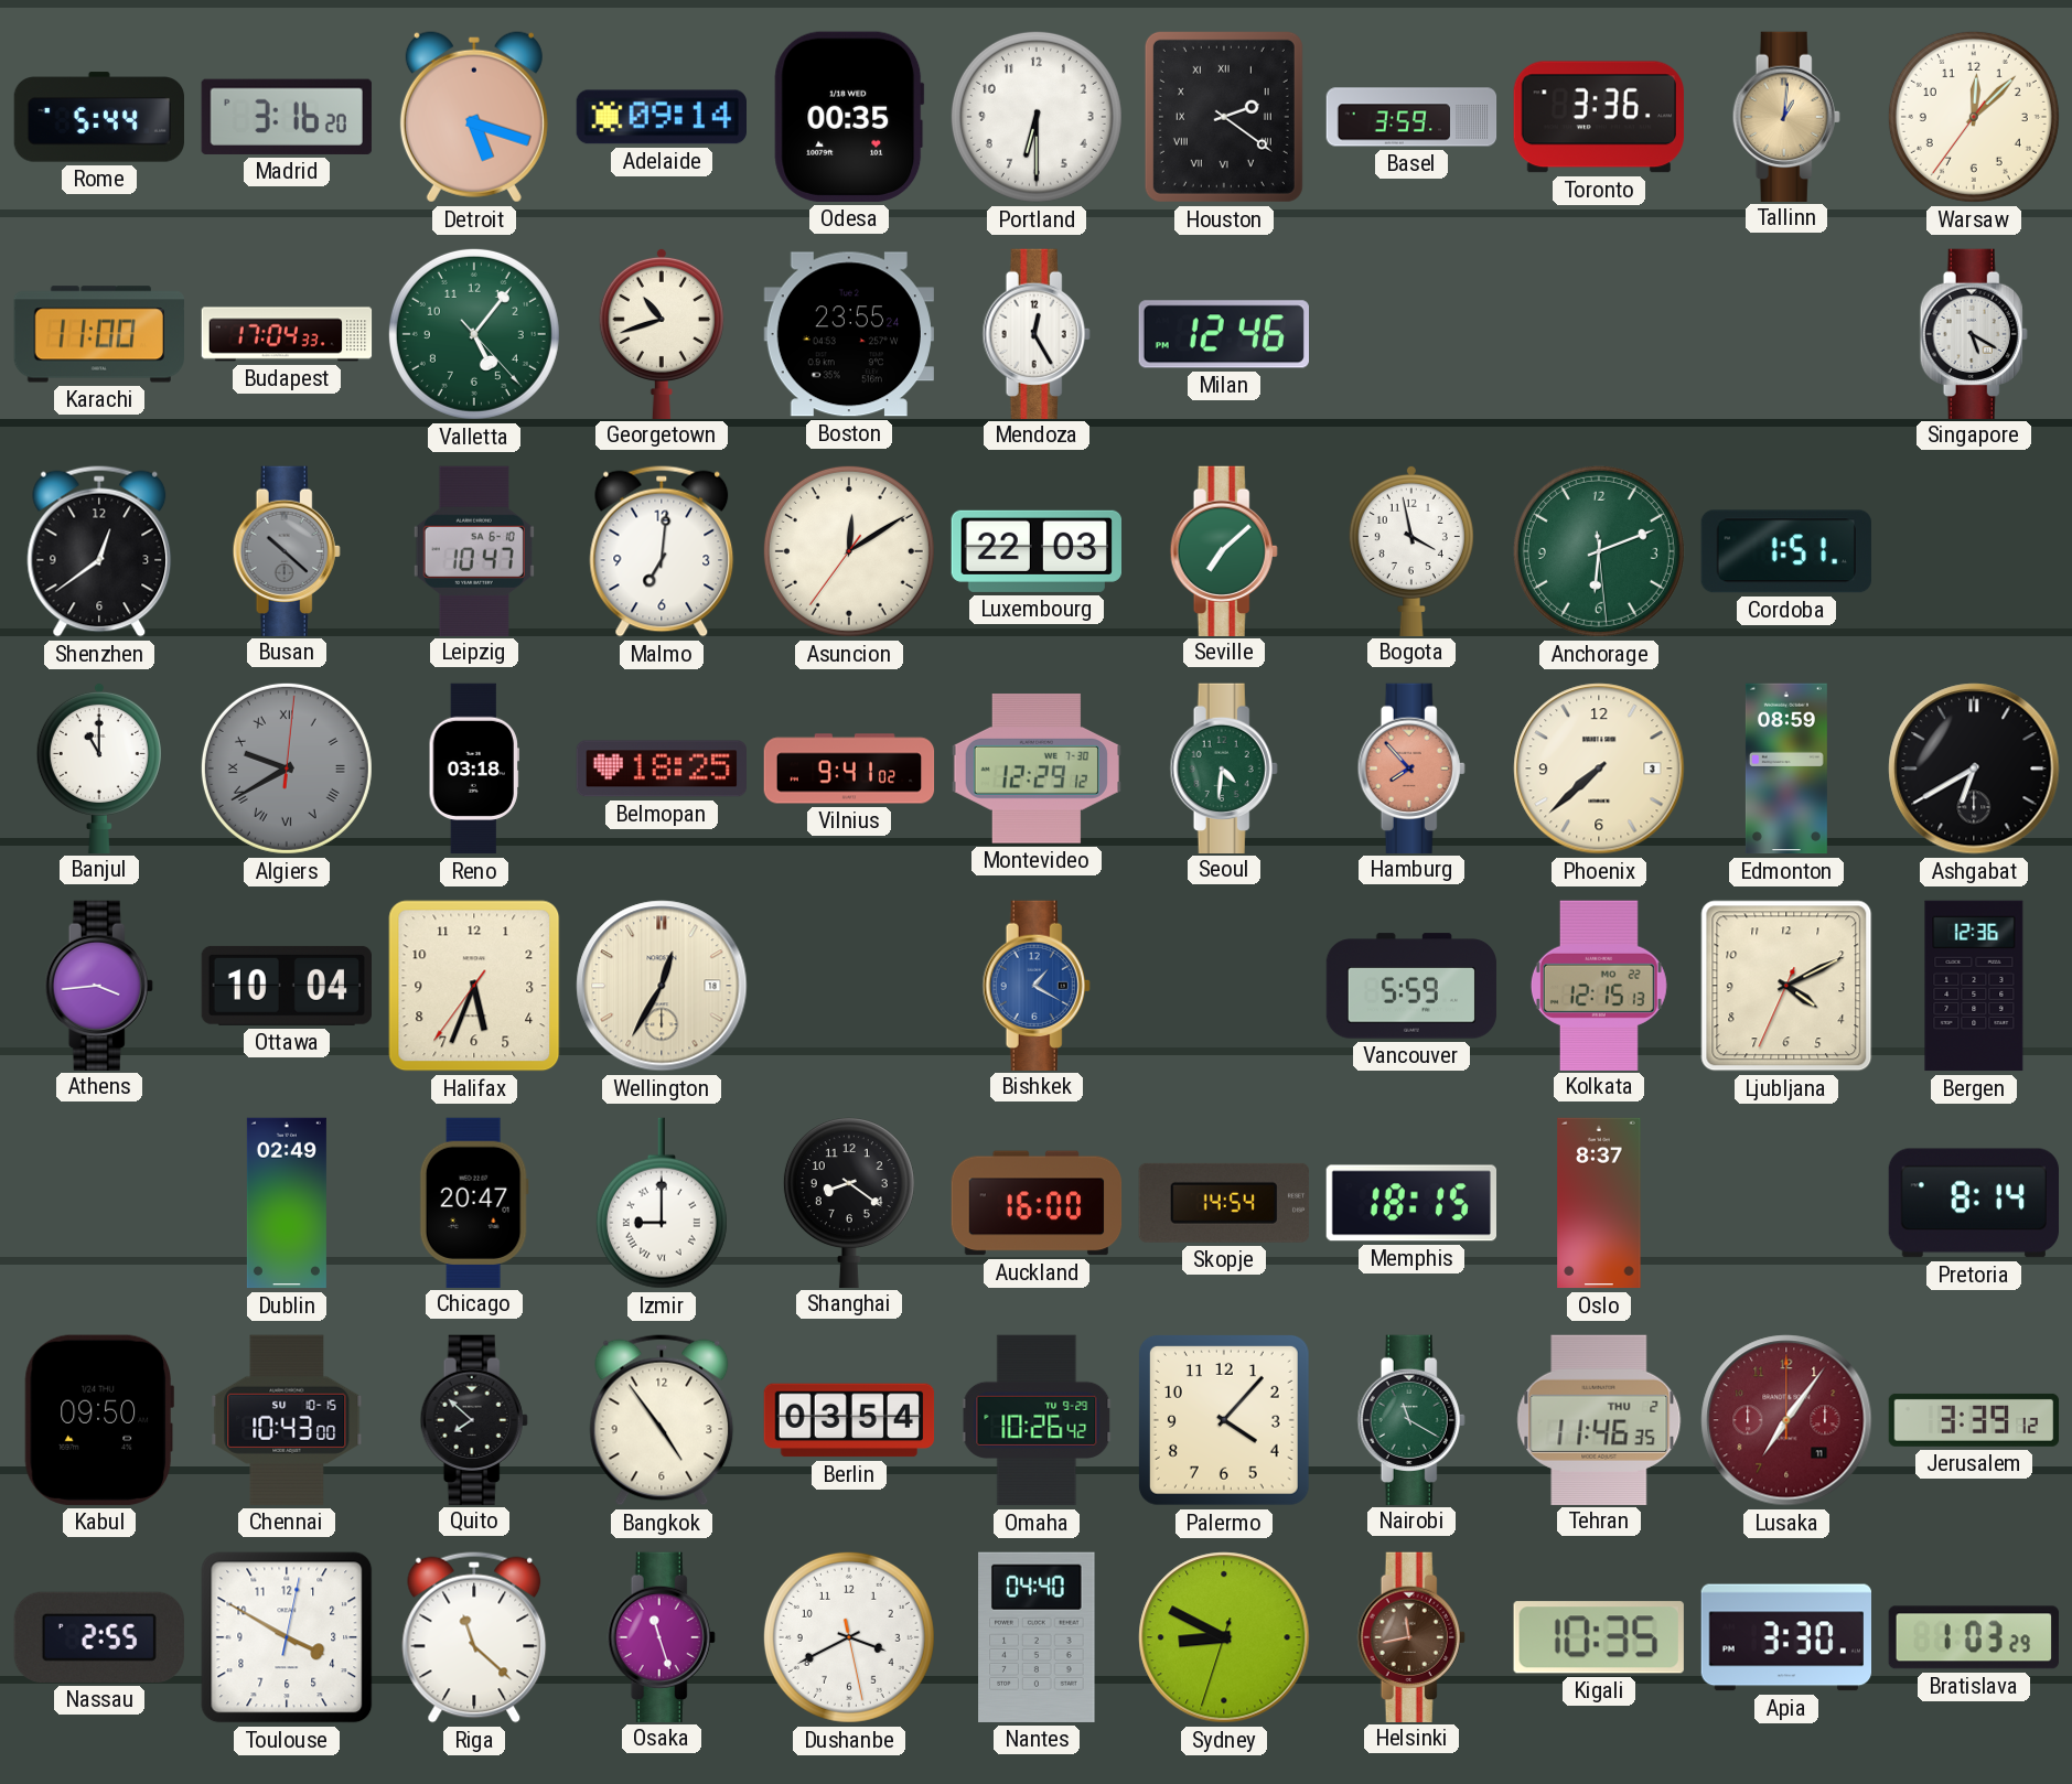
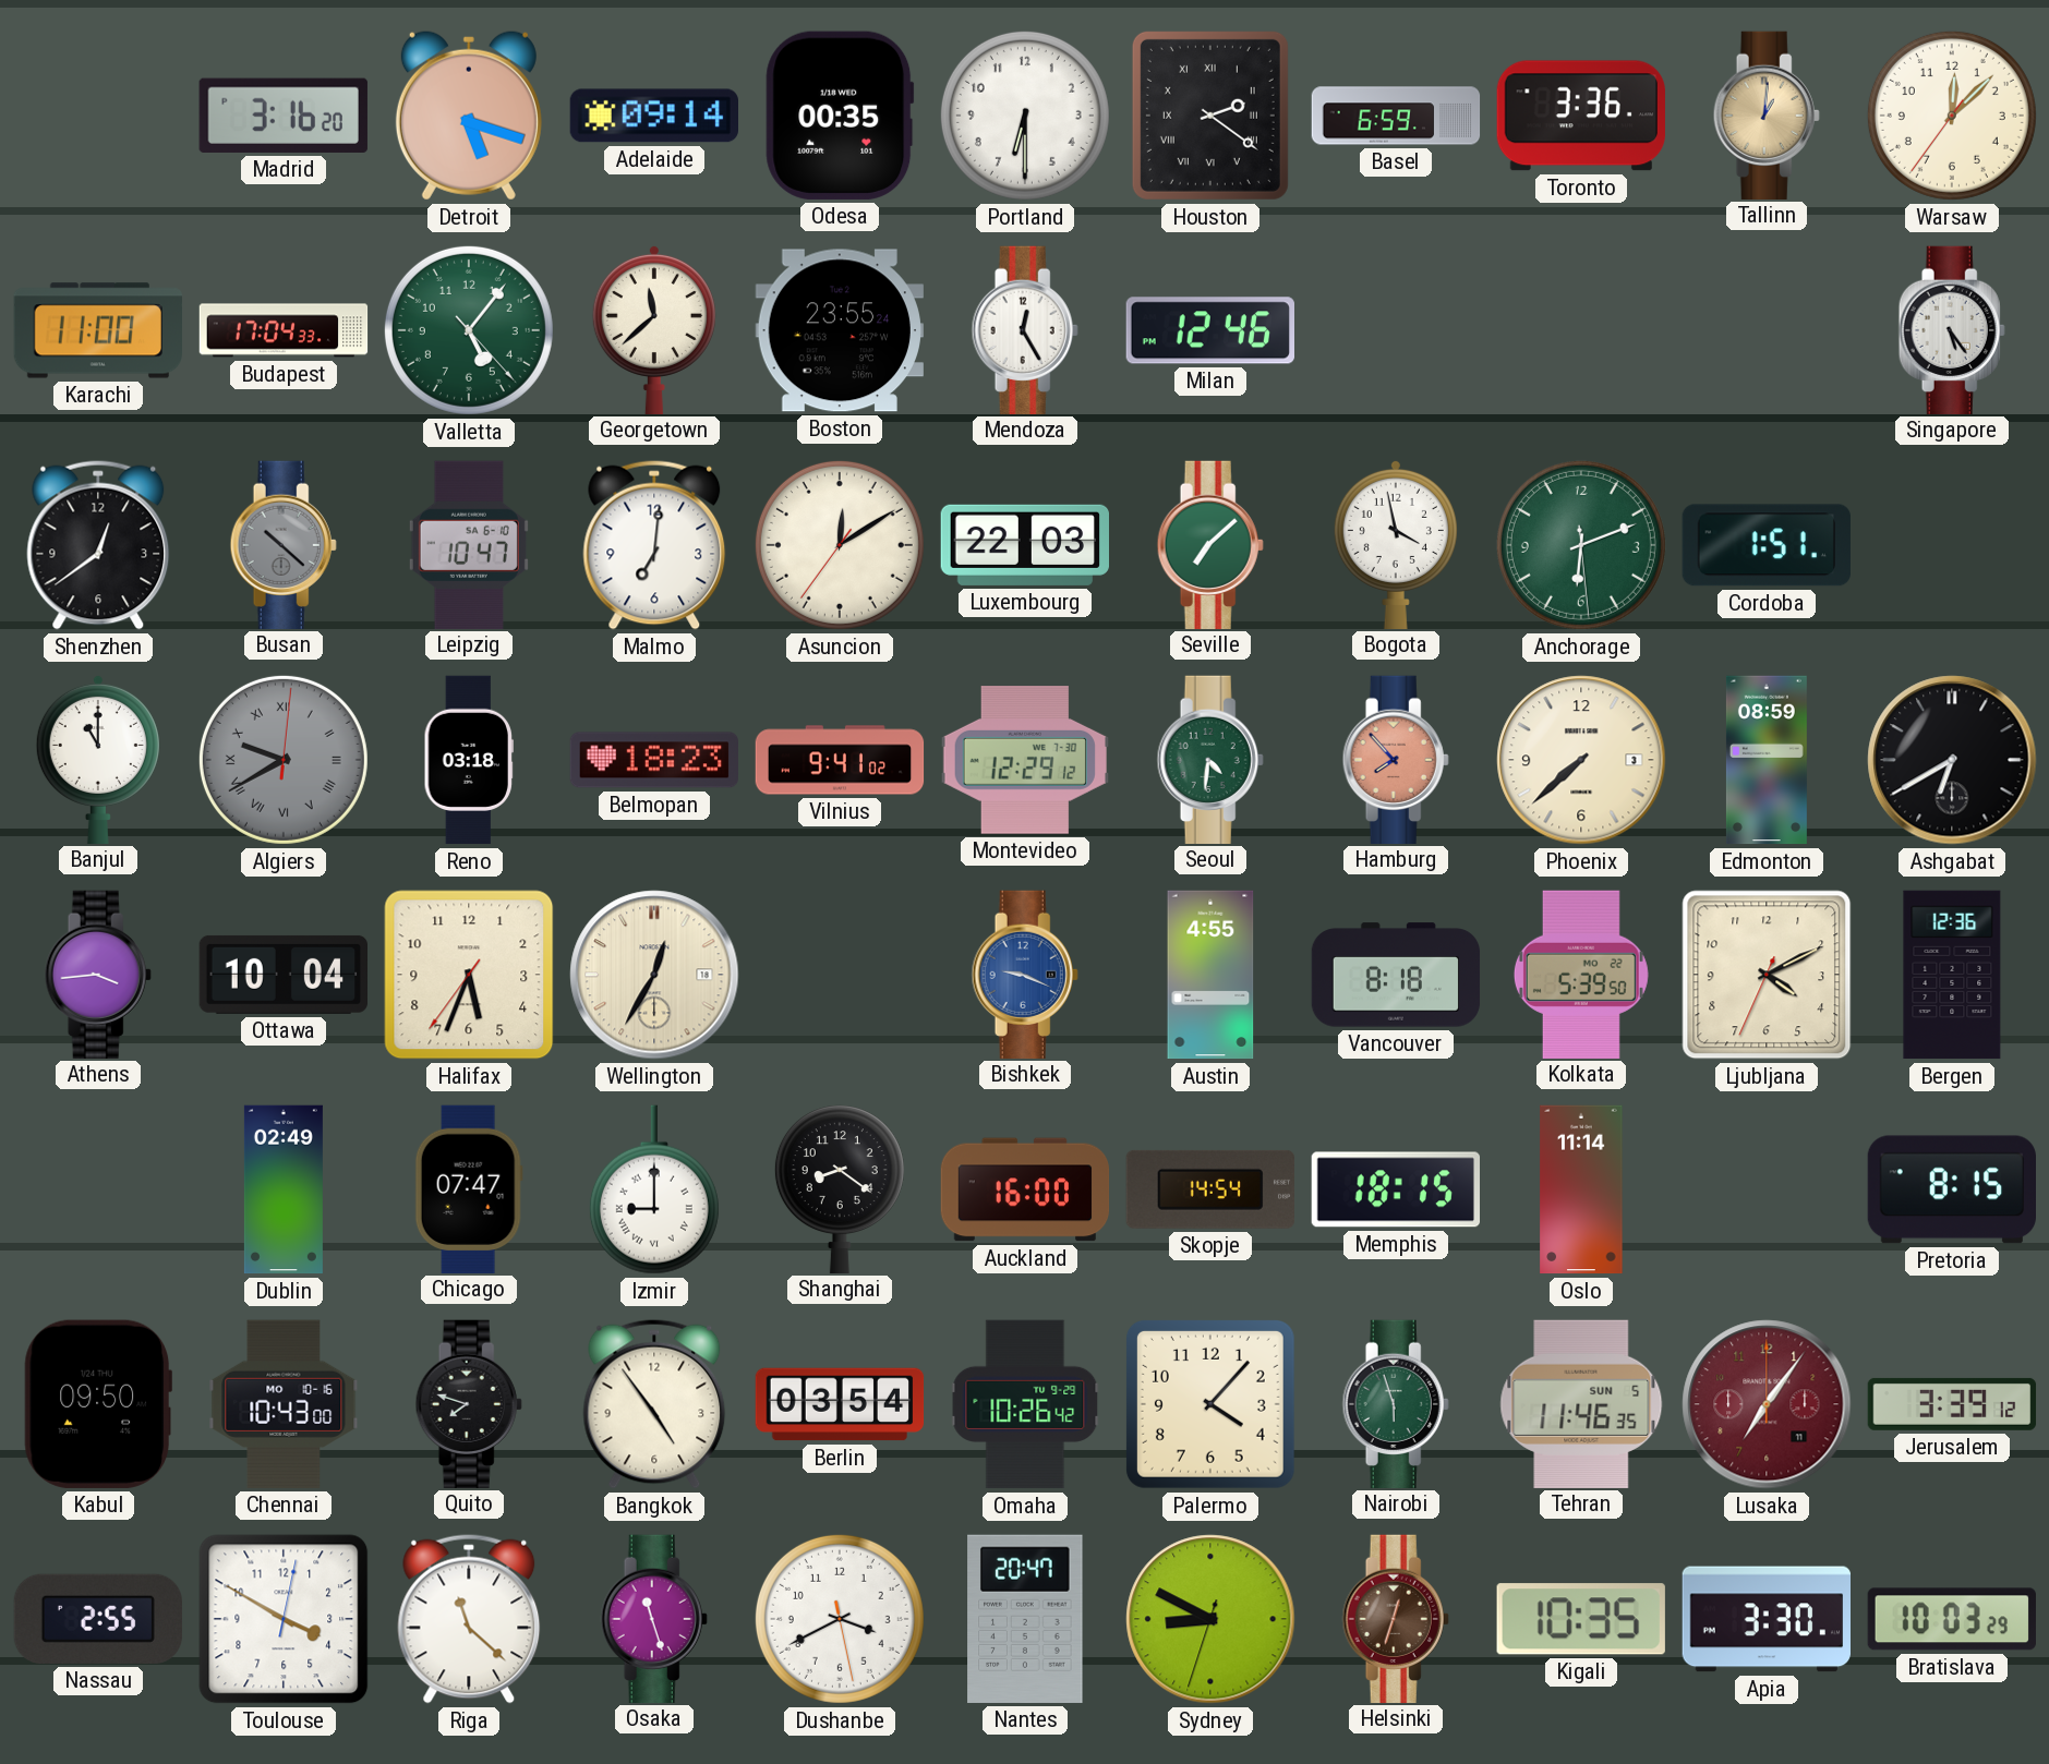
Rome: 5:44 -> none
Basel: 3:59 -> 6:59
Georgetown: 10:42 -> 11:38
Singapore: 5:20 -> 5:24
Belmopan: 18:25 -> 18:23
Bishkek: 1:20 -> 9:19
Austin: none -> 4:55
Vancouver: 5:59 -> 8:18
Kolkata: 12:15 -> 5:39
Chicago: 20:47 -> 07:47
Oslo: 8:37 -> 11:14
Pretoria: 8:14 -> 8:15
Chennai date: SU 10-15 -> MO 10-16
Quito: 7:52 -> 7:48
Nairobi: 11:20 -> 5:57
Tehran date: THU 2 -> SUN 5
Nantes: 04:40 -> 20:47
Helsinki: 11:43 -> 12:33
Bratislava: 1:03 -> 10:03
